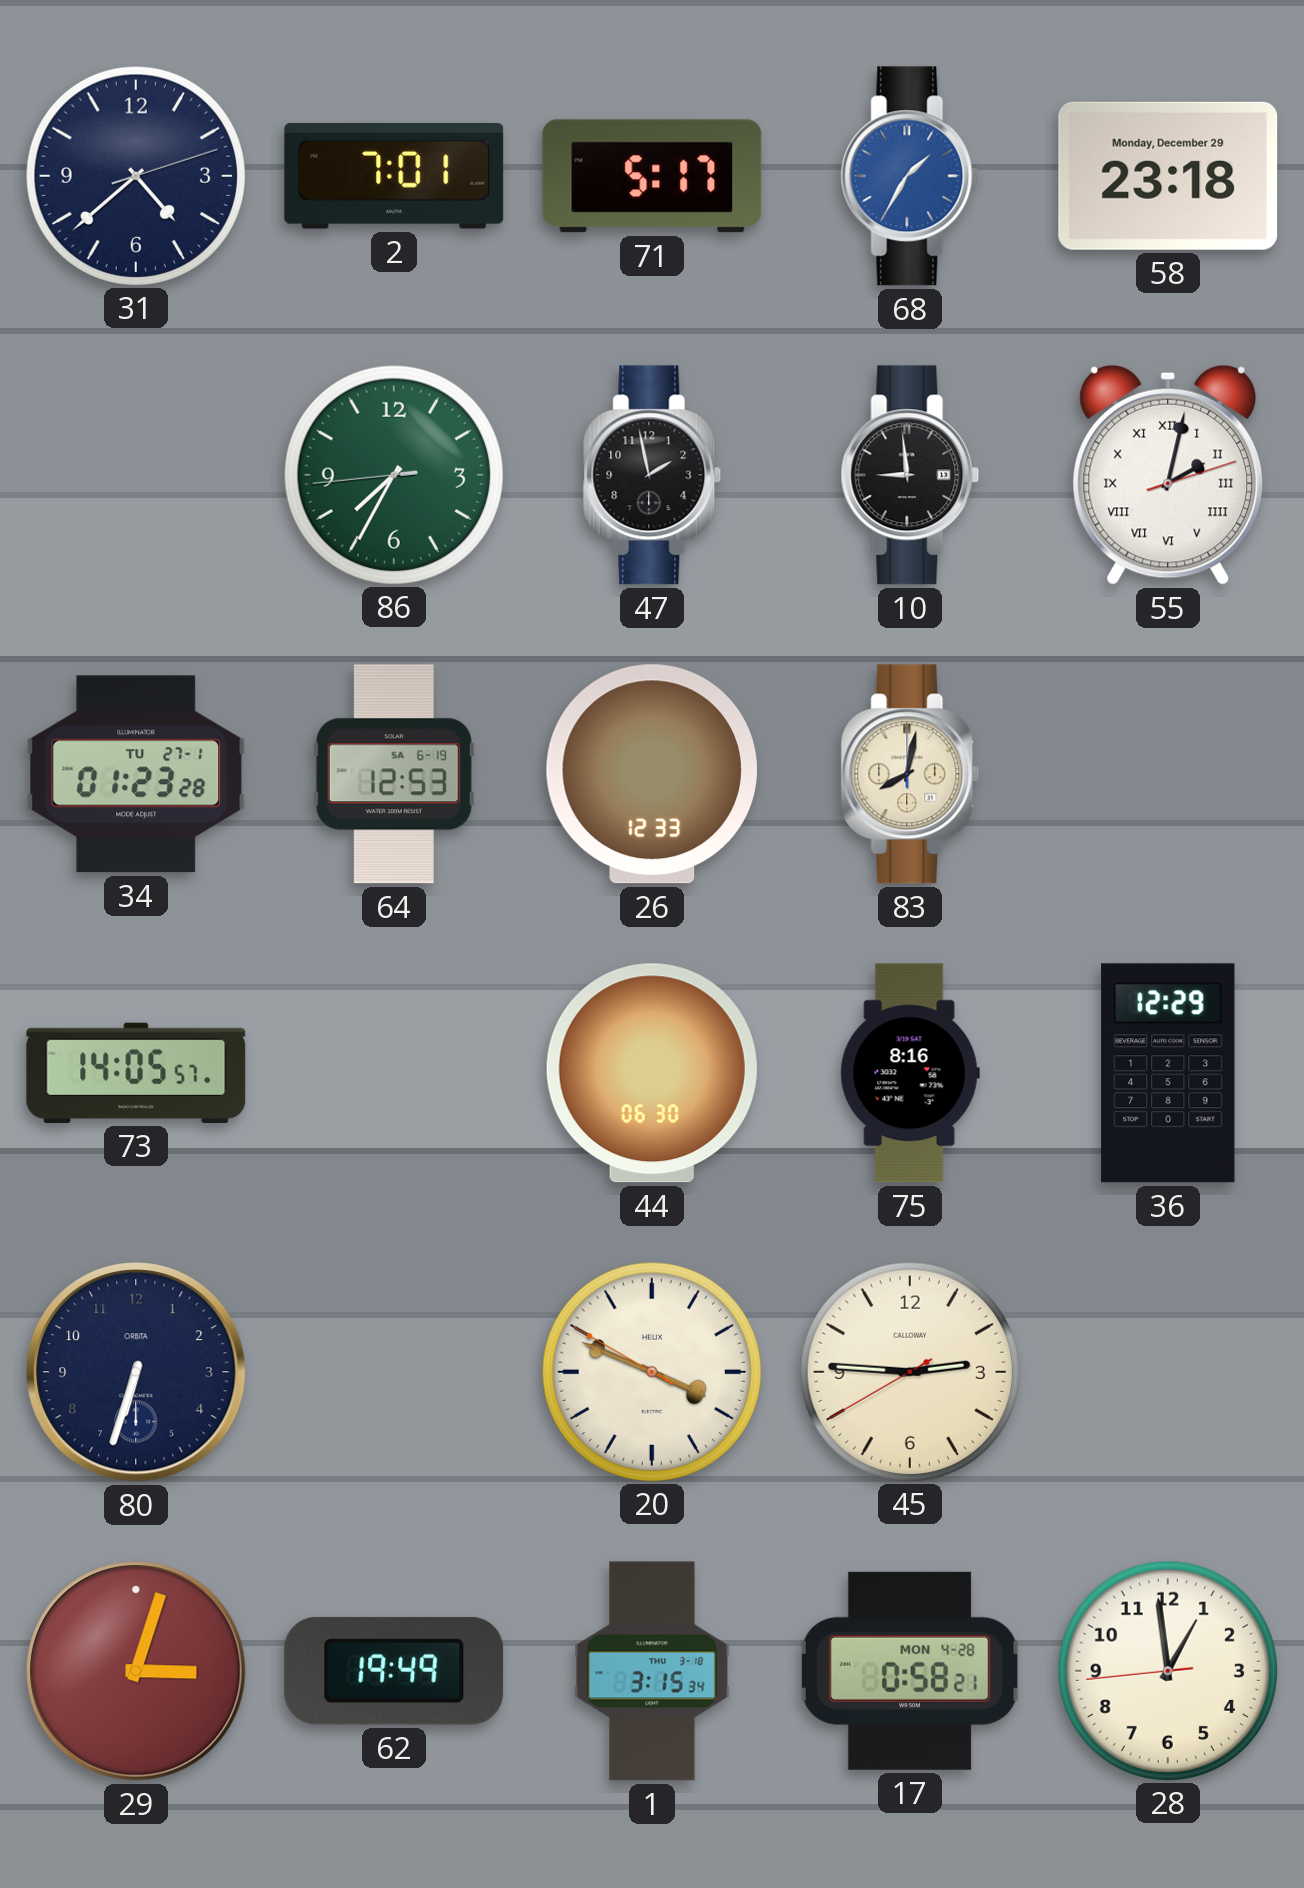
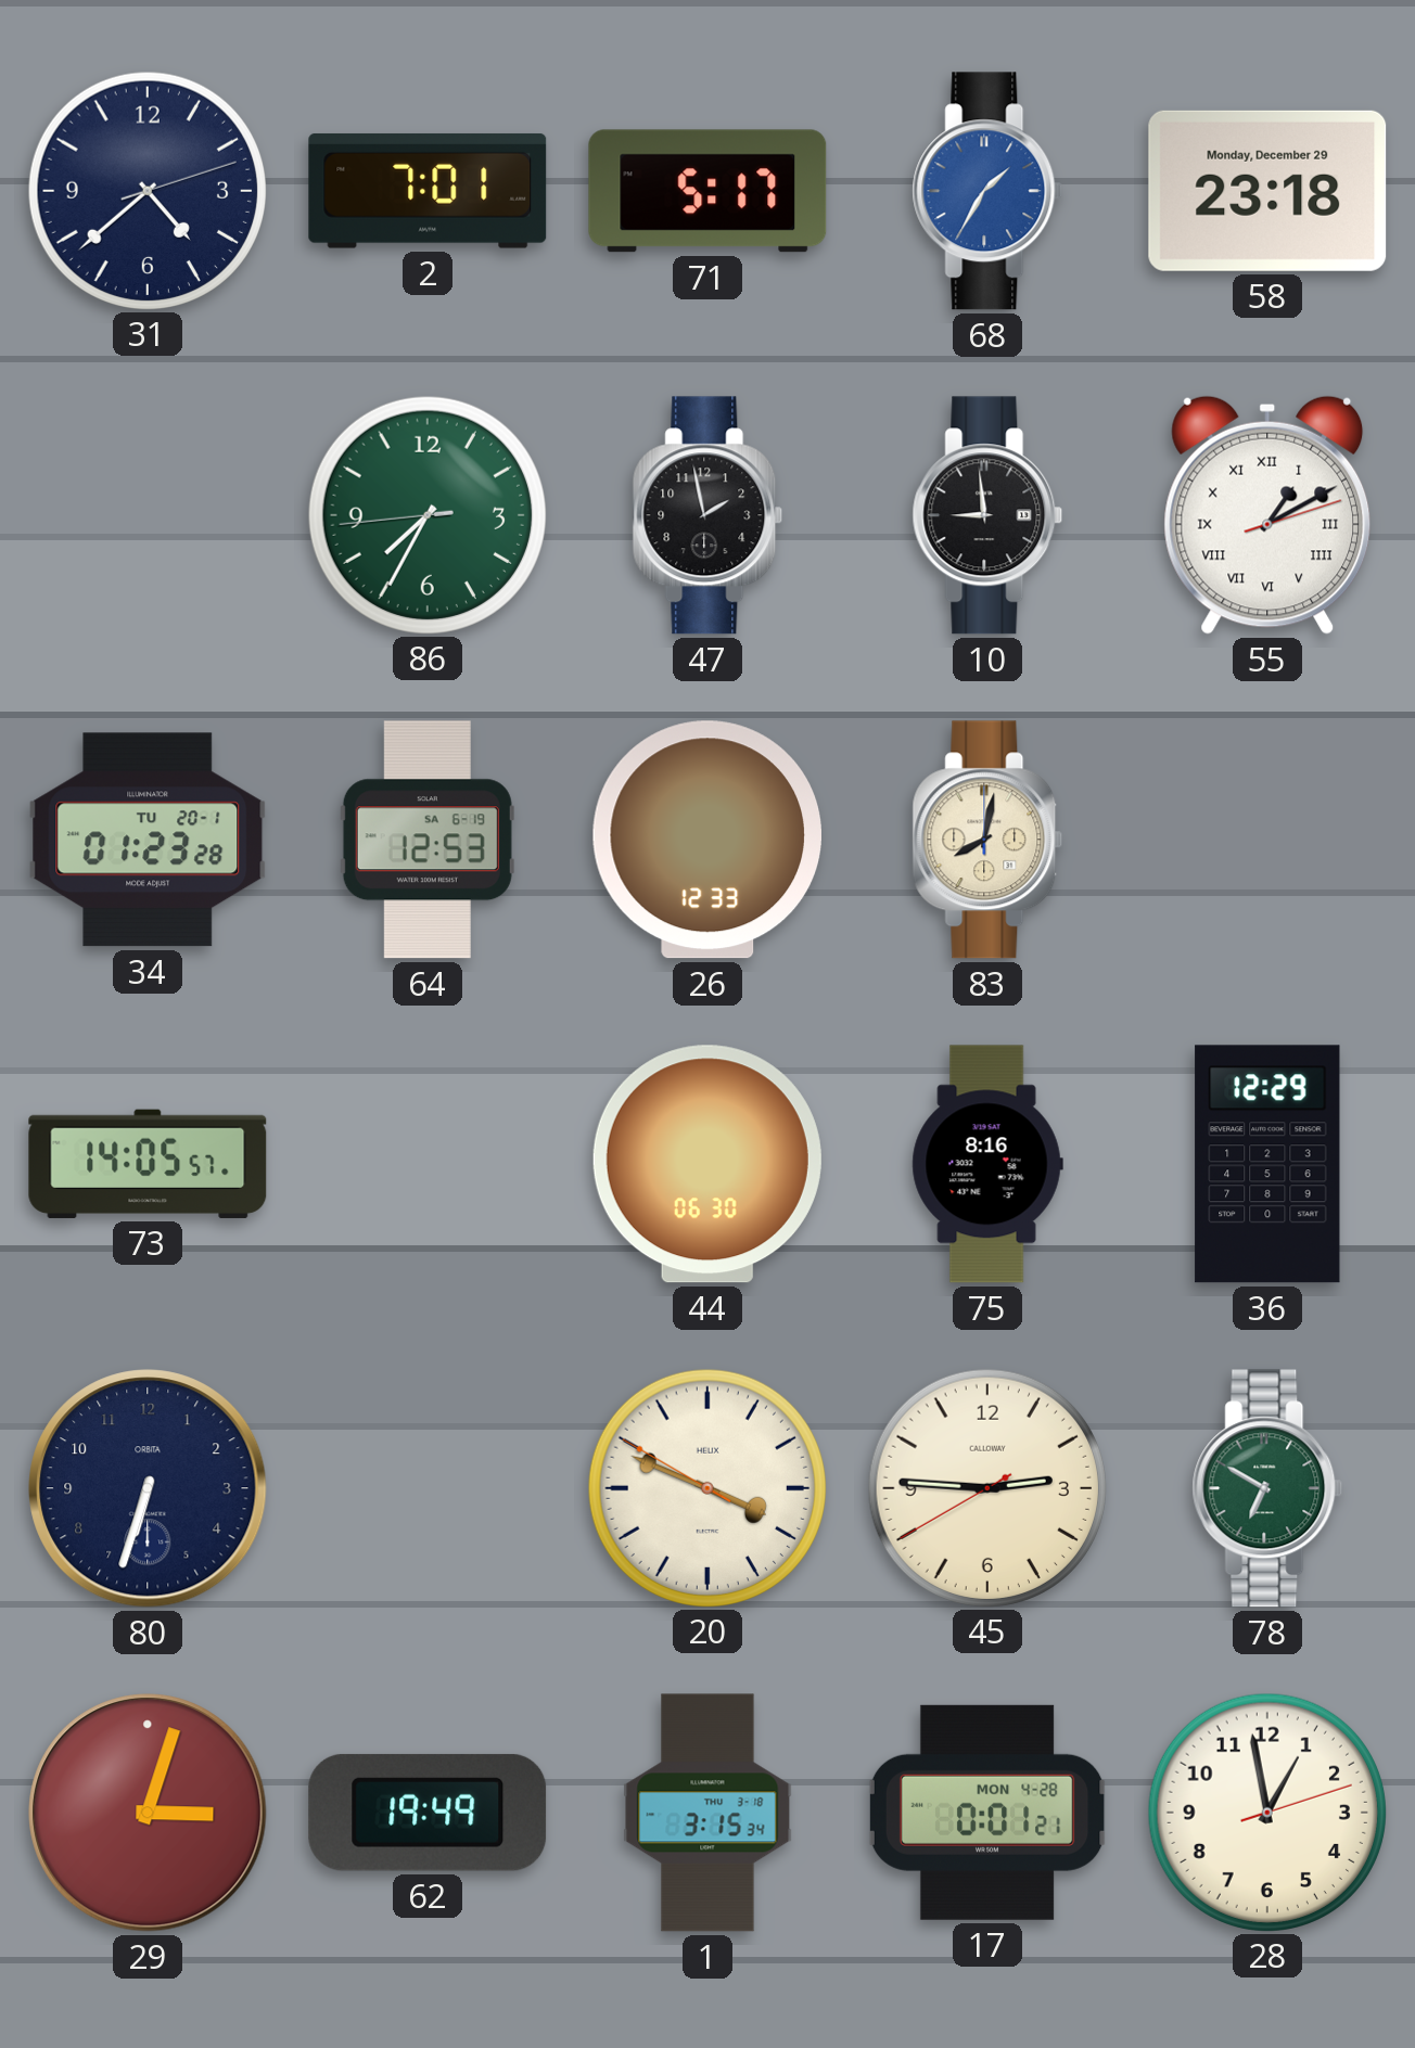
55: 2:02 -> 1:10
34 date: TU 27-1 -> TU 20-1
78: none -> 6:50
17: 0:58 -> 0:01
28: 12:58:44 -> 12:58:12
